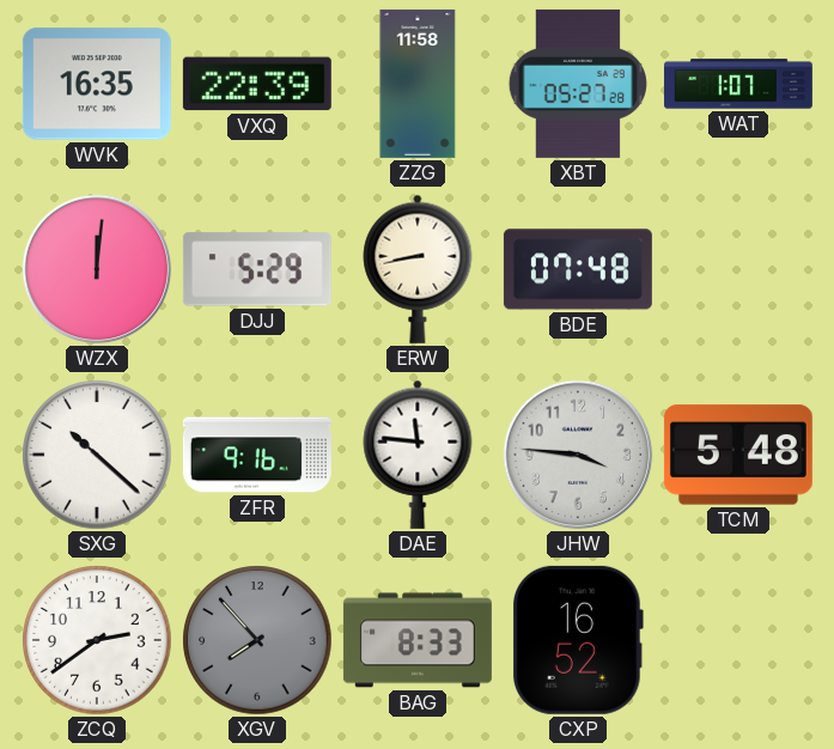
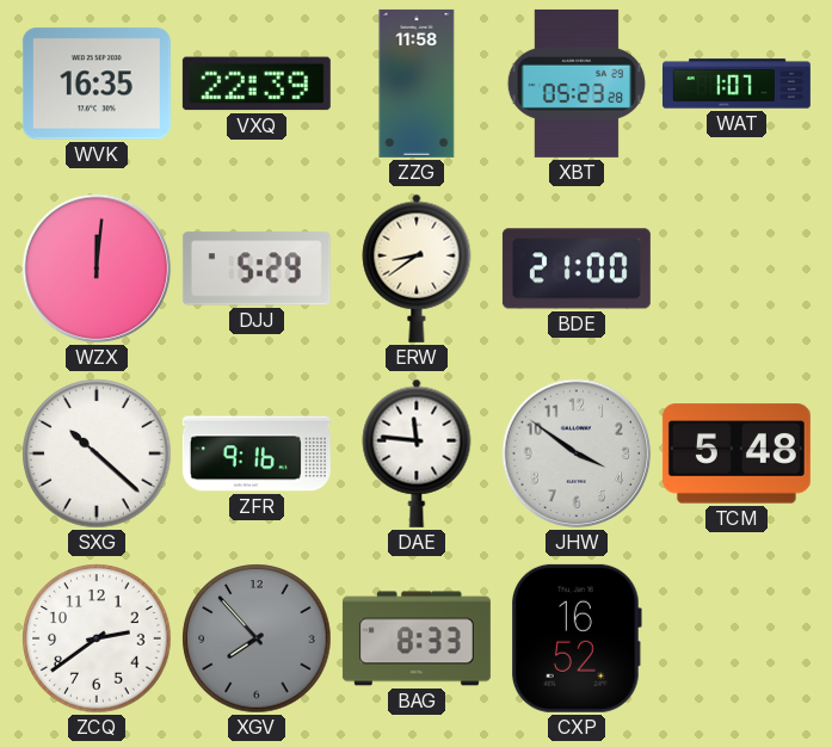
XBT: 05:27 -> 05:23
ERW: 8:43 -> 8:39
BDE: 07:48 -> 21:00
JHW: 3:46 -> 3:51
